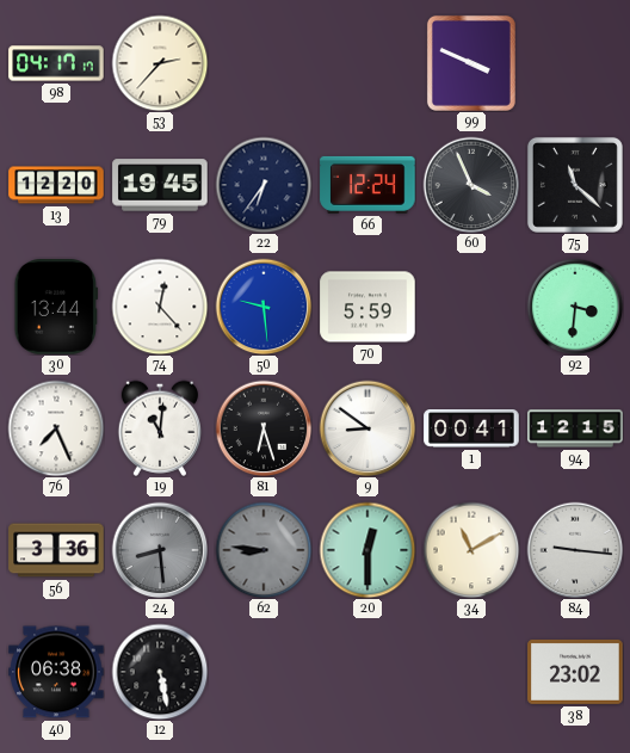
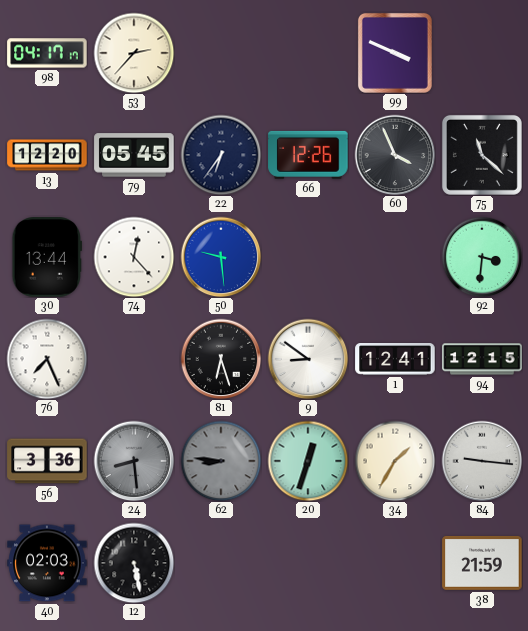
79: 19:45 -> 05:45
66: 12:24 -> 12:26
70: 5:59 -> none
19: 11:01 -> none
1: 00:41 -> 12:41
20: 12:30 -> 12:33
34: 11:10 -> 1:35
40: 06:38 -> 02:03
38: 23:02 -> 21:59
